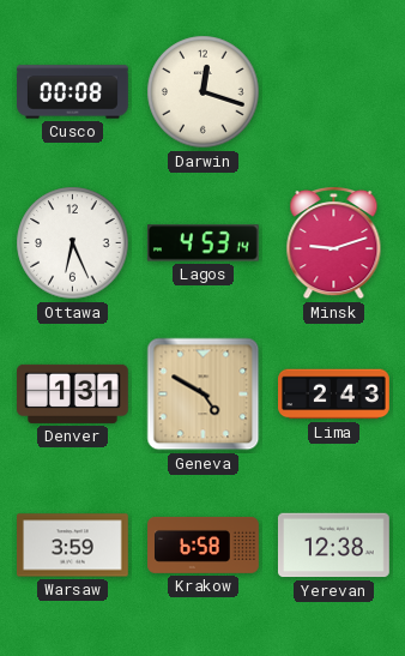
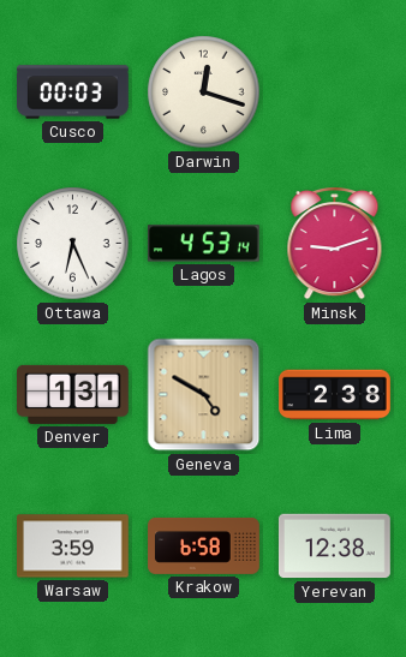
Cusco: 00:08 -> 00:03
Lima: 2:43 -> 2:38
